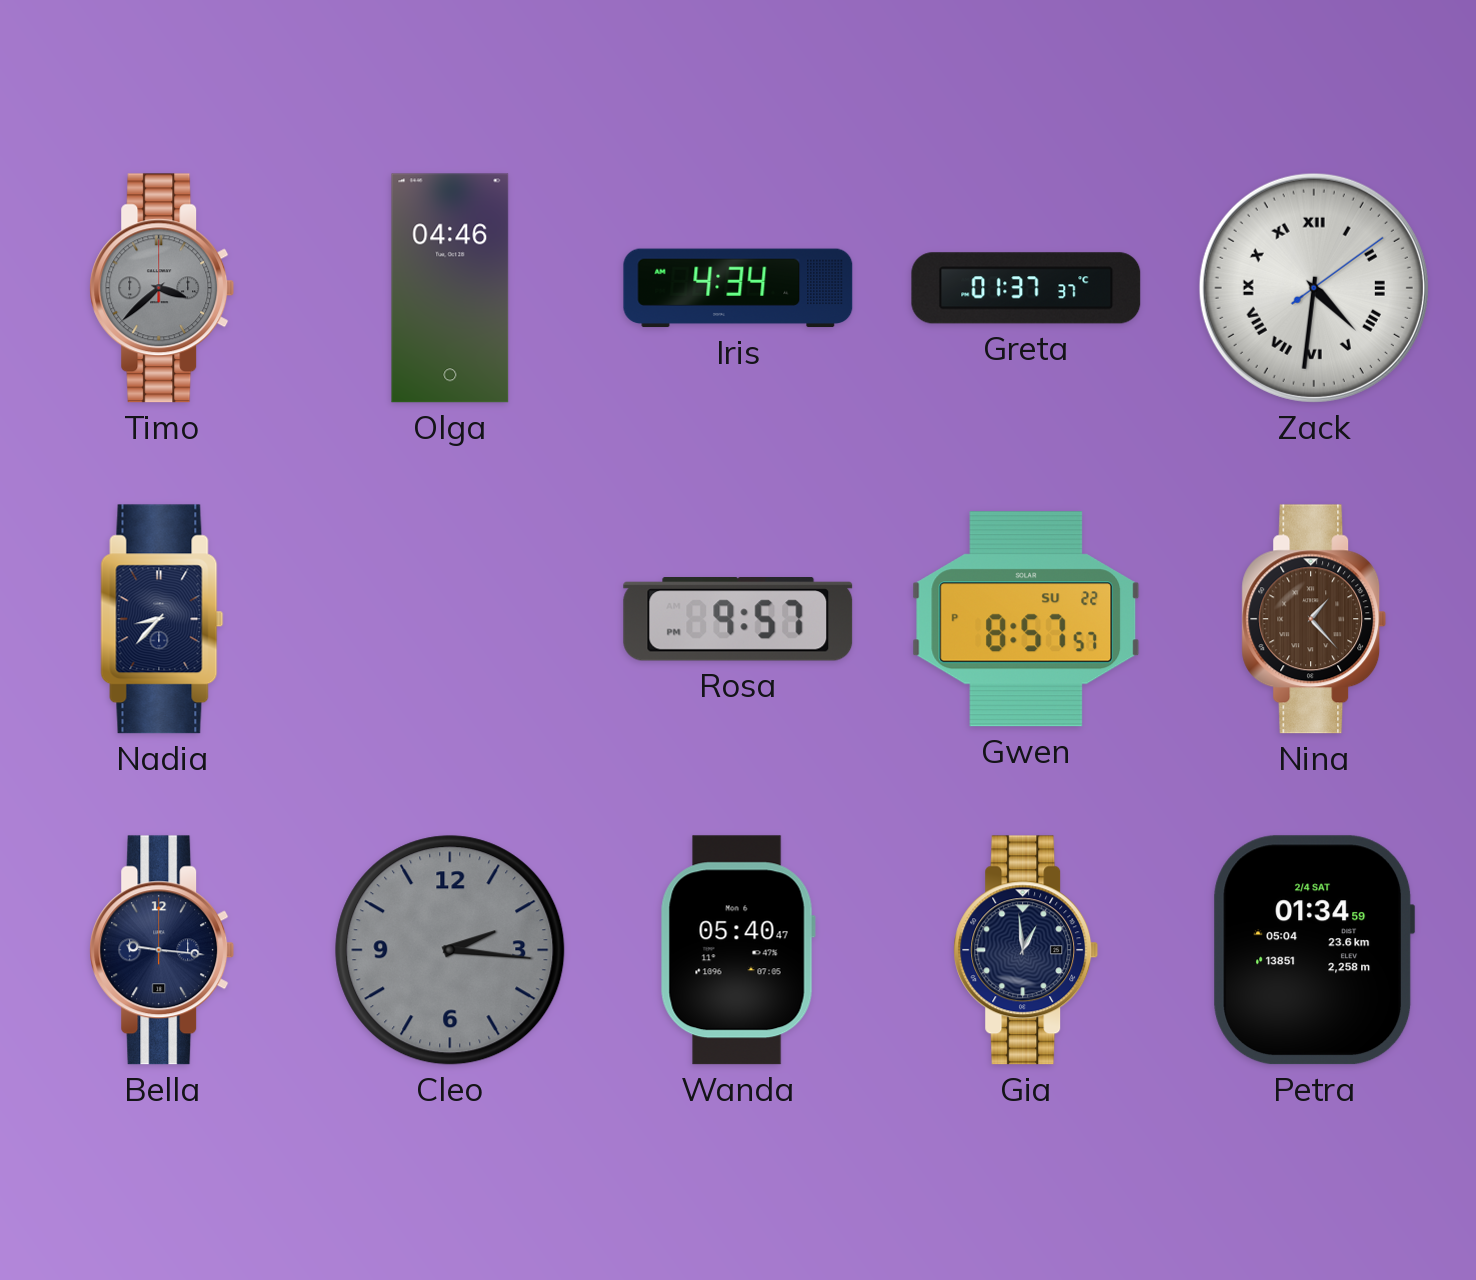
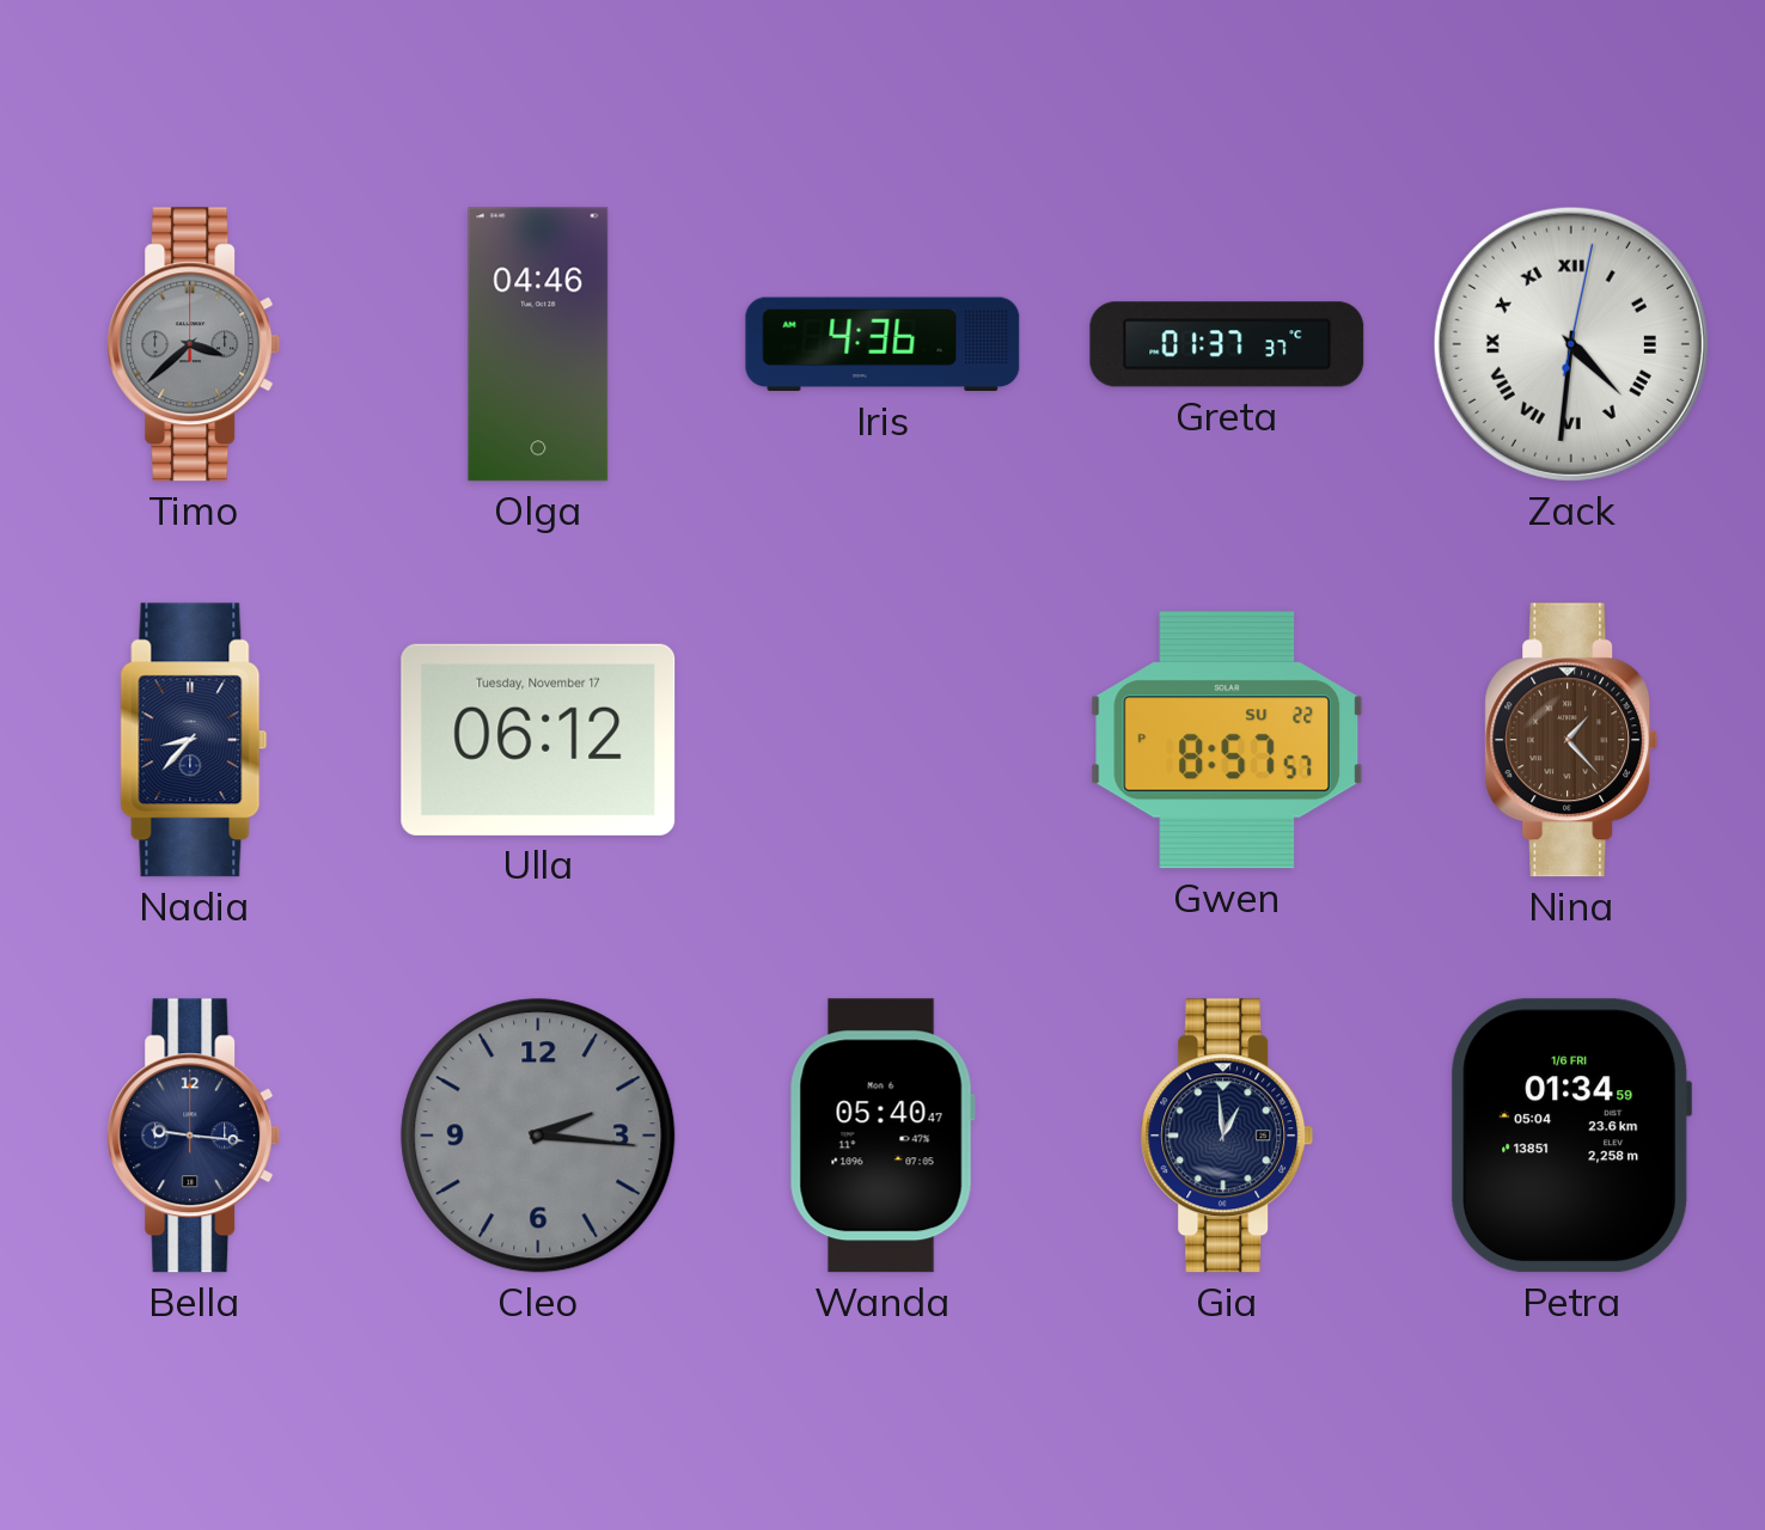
Iris: 4:34 -> 4:36
Zack: 4:31:09 -> 4:31:02
Ulla: none -> 06:12
Rosa: 9:57 -> none
Petra date: 2/4 SAT -> 1/6 FRI
